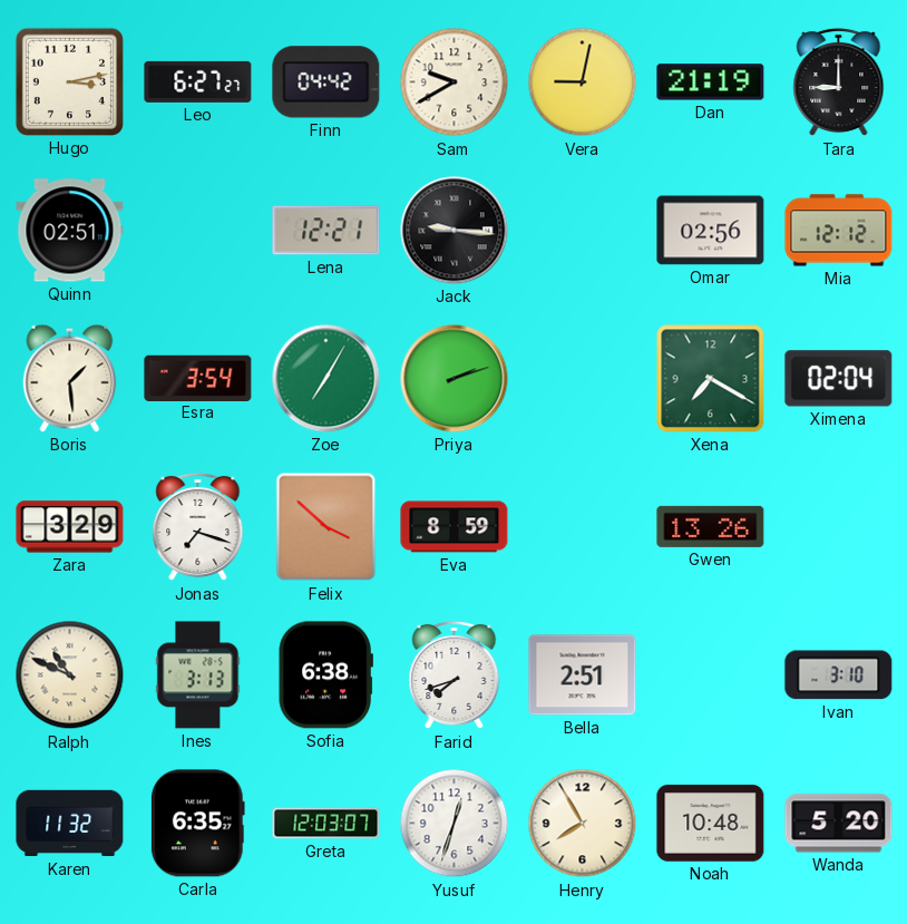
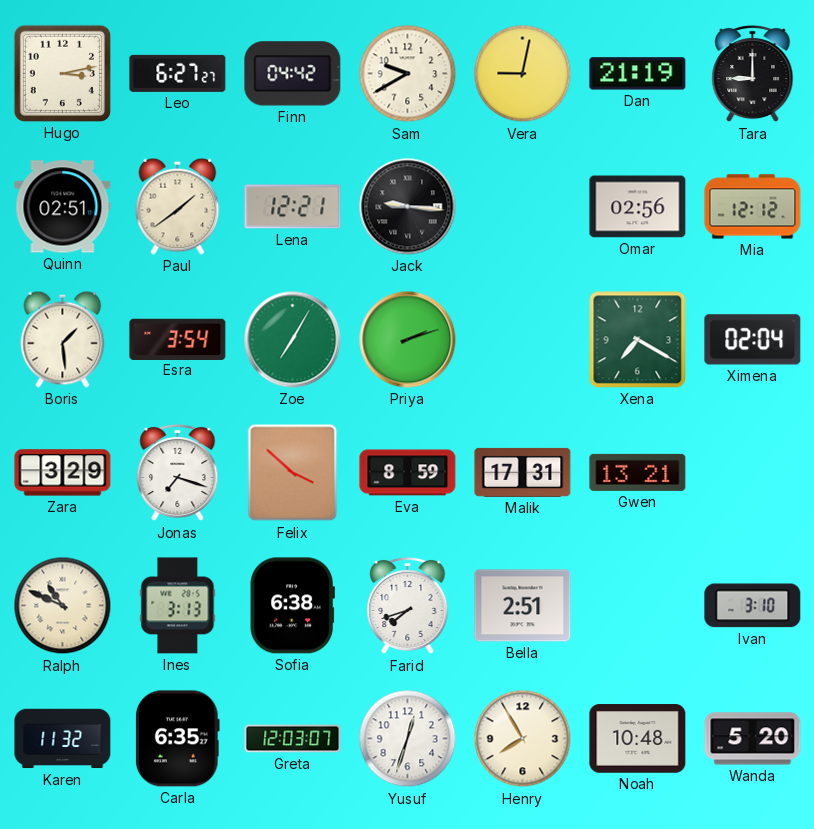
Paul: none -> 1:39
Malik: none -> 17:31
Gwen: 13:26 -> 13:21
